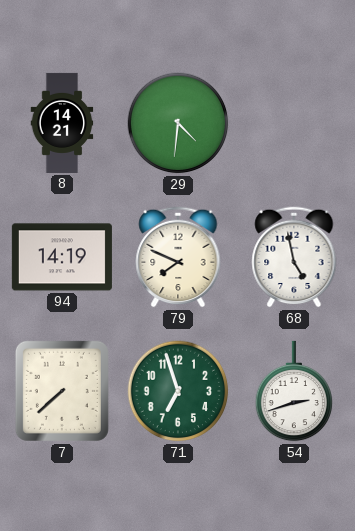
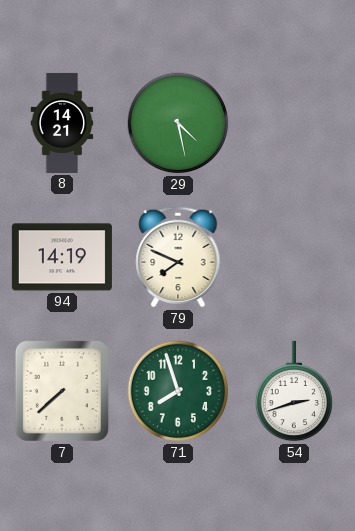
29: 4:31 -> 4:28
68: 4:58 -> none
71: 6:57 -> 7:57
